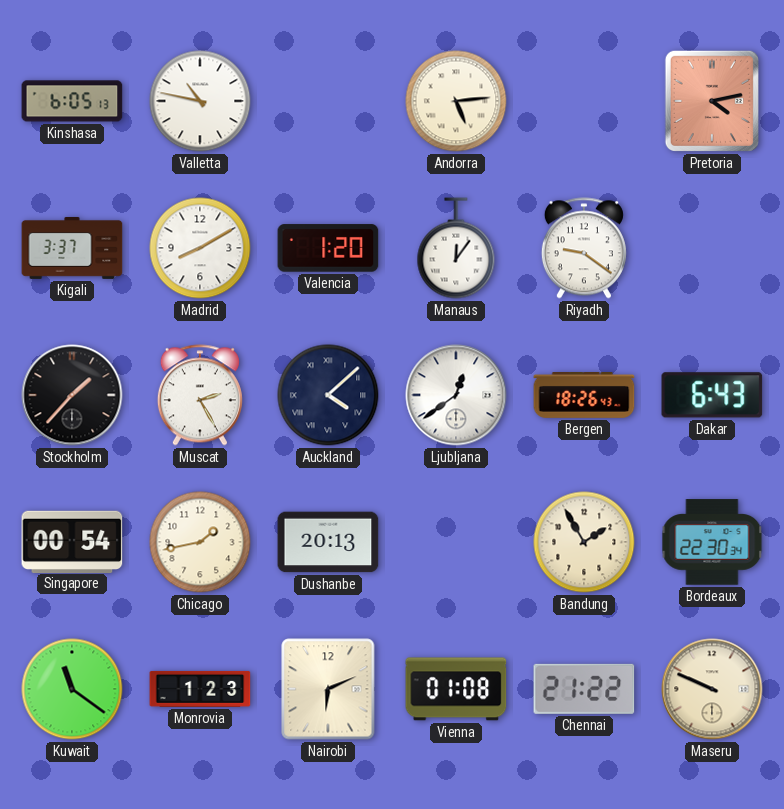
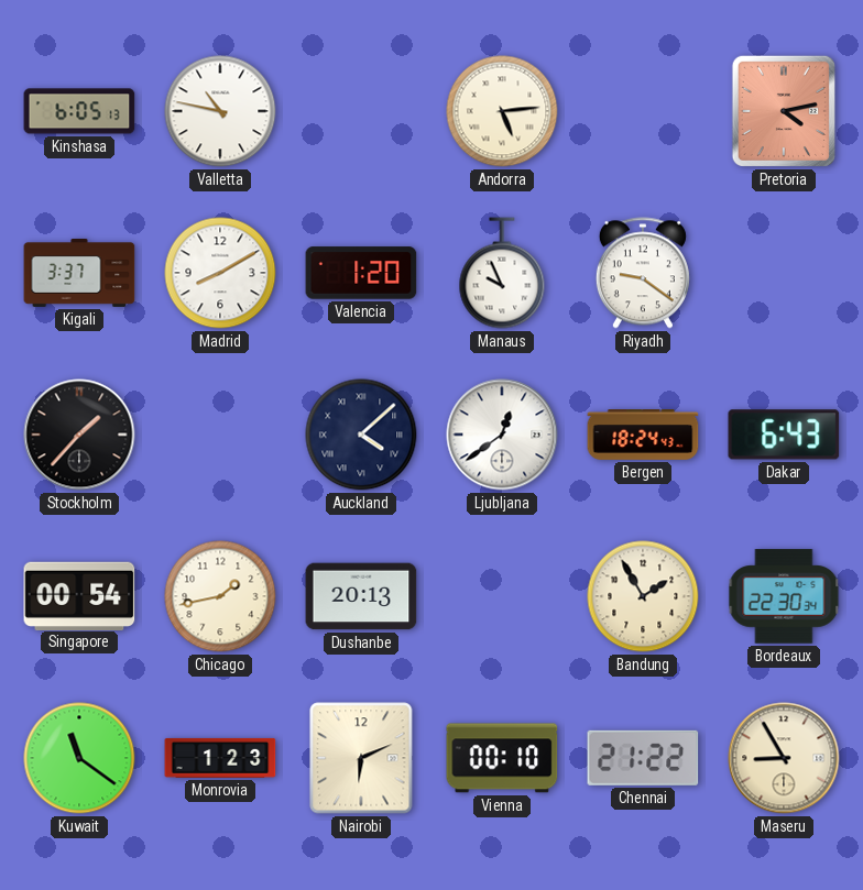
Manaus: 12:06 -> 9:56
Muscat: 2:25 -> none
Bergen: 18:26 -> 18:24
Vienna: 01:08 -> 00:10
Maseru: 9:49 -> 8:55
